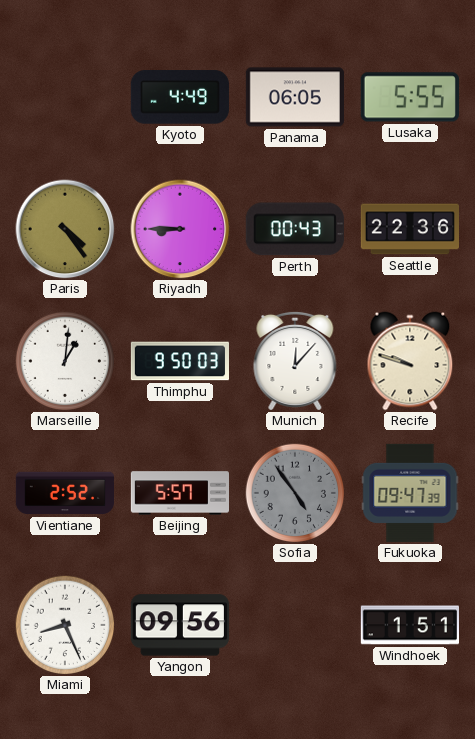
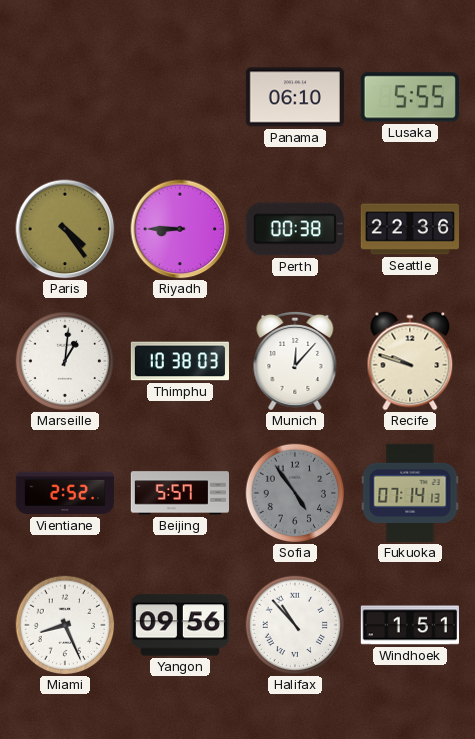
Kyoto: 4:49 -> none
Panama: 06:05 -> 06:10
Perth: 00:43 -> 00:38
Thimphu: 9:50 -> 10:38
Fukuoka: 09:47 -> 07:14
Halifax: none -> 10:53
